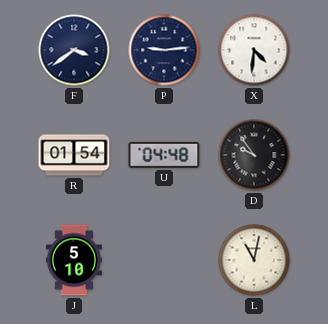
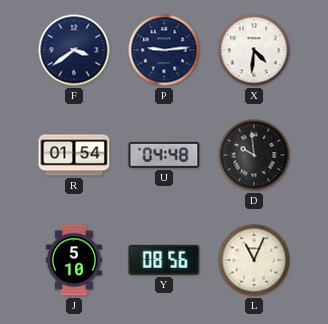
D: 9:54 -> 9:59
Y: none -> 08:56
L: 11:02 -> 11:04
